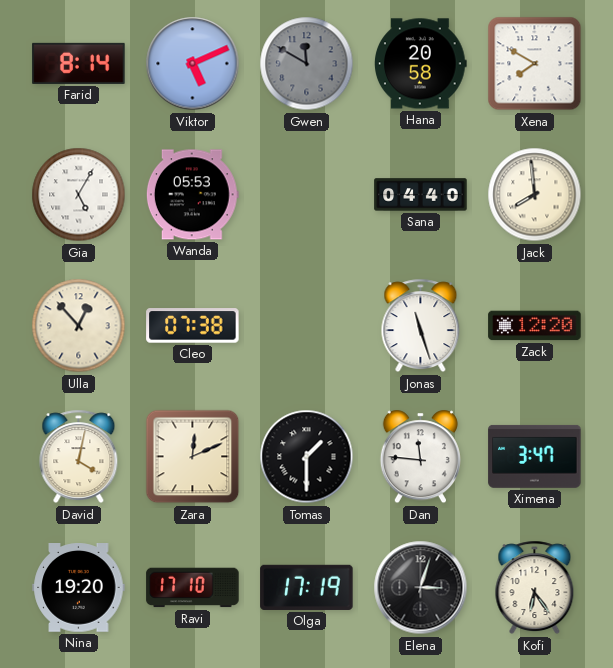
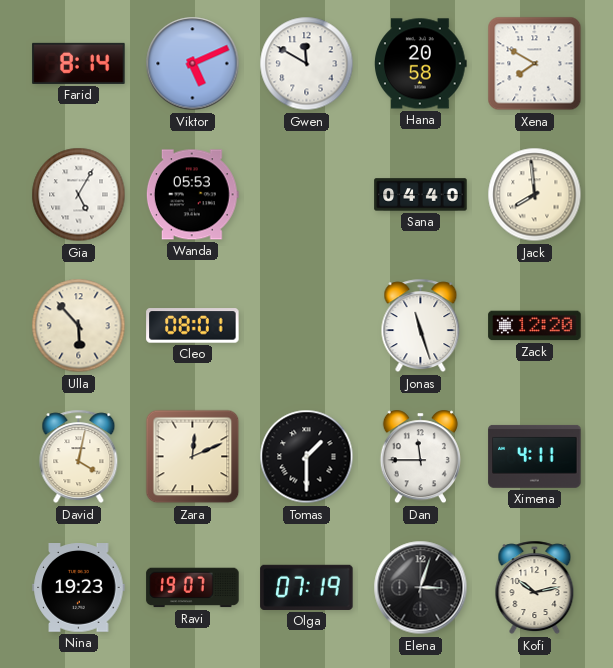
Gwen dial: grey -> white
Ulla: 12:53 -> 5:53
Cleo: 07:38 -> 08:01
Dan: 11:46 -> 11:45
Ximena: 3:47 -> 4:11
Nina: 19:20 -> 19:23
Ravi: 17:10 -> 19:07
Olga: 17:19 -> 07:19
Kofi: 6:24 -> 10:13
